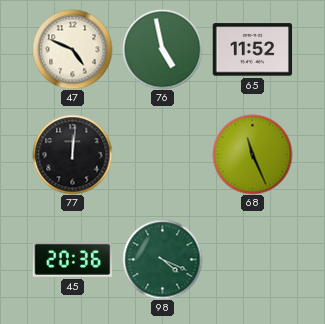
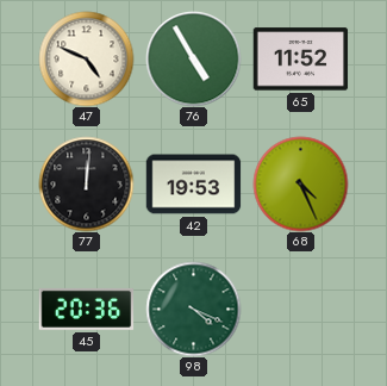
76: 4:58 -> 4:55
42: none -> 19:53
68: 11:26 -> 4:26
